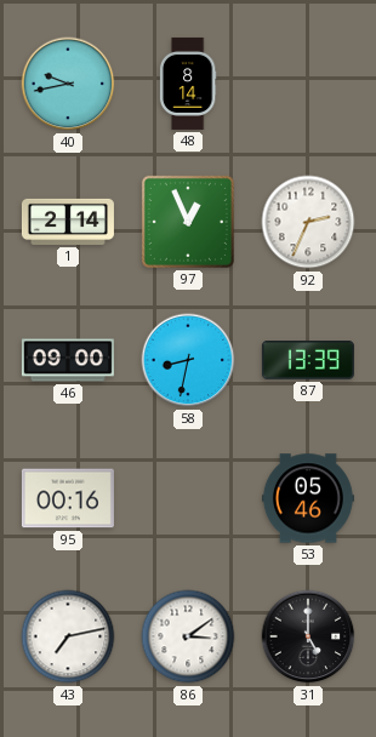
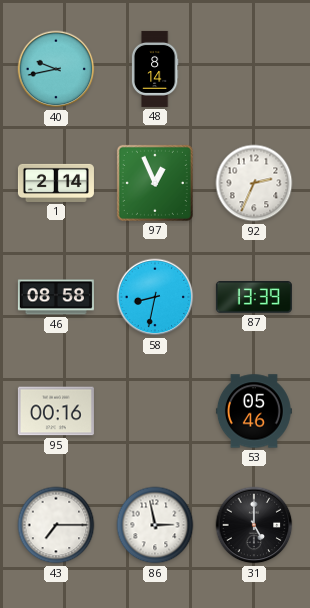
46: 09:00 -> 08:58
43: 7:13 -> 7:15
86: 3:09 -> 2:58
